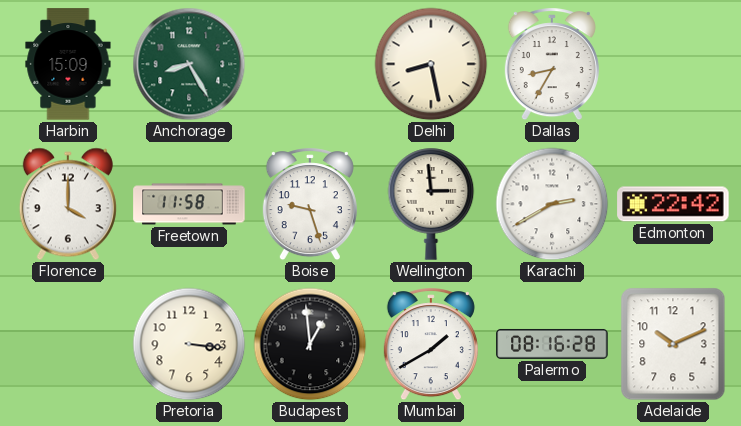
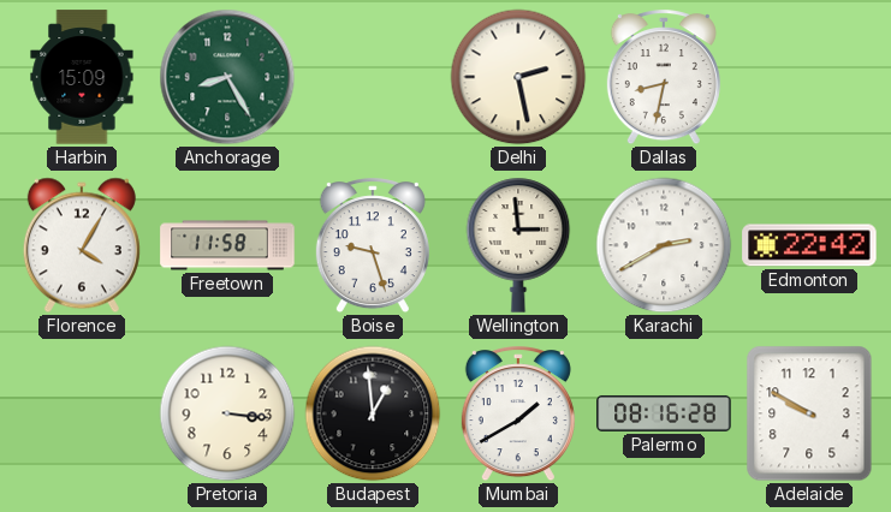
Delhi: 8:28 -> 2:28
Dallas: 8:35 -> 8:32
Florence: 4:00 -> 4:05
Adelaide: 10:11 -> 9:50
